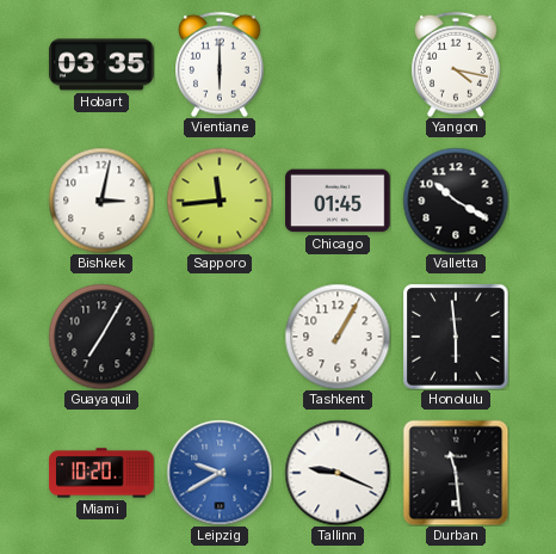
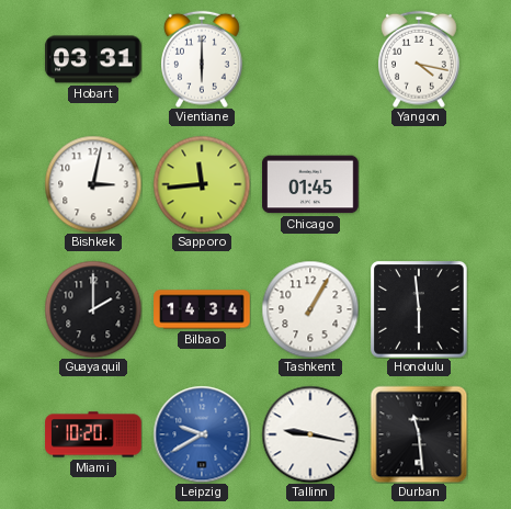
Hobart: 03:35 -> 03:31
Valletta: 10:20 -> none
Guayaquil: 7:05 -> 2:00
Bilbao: none -> 14:34
Tallinn: 9:19 -> 9:17
